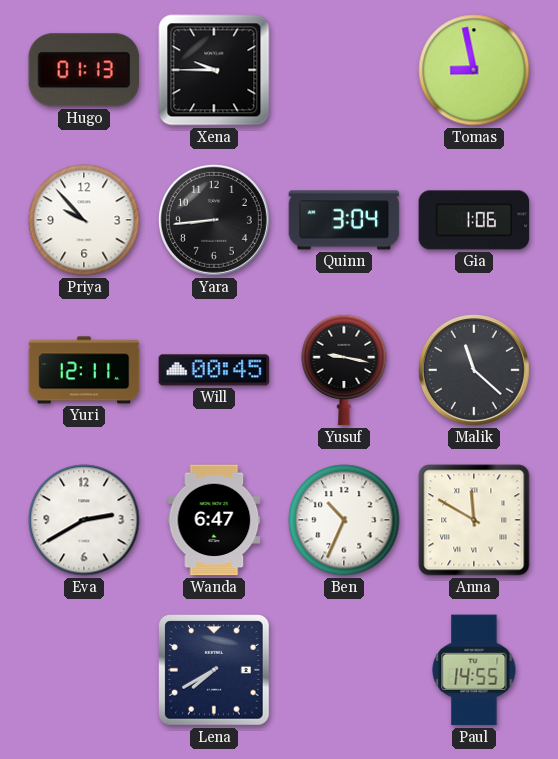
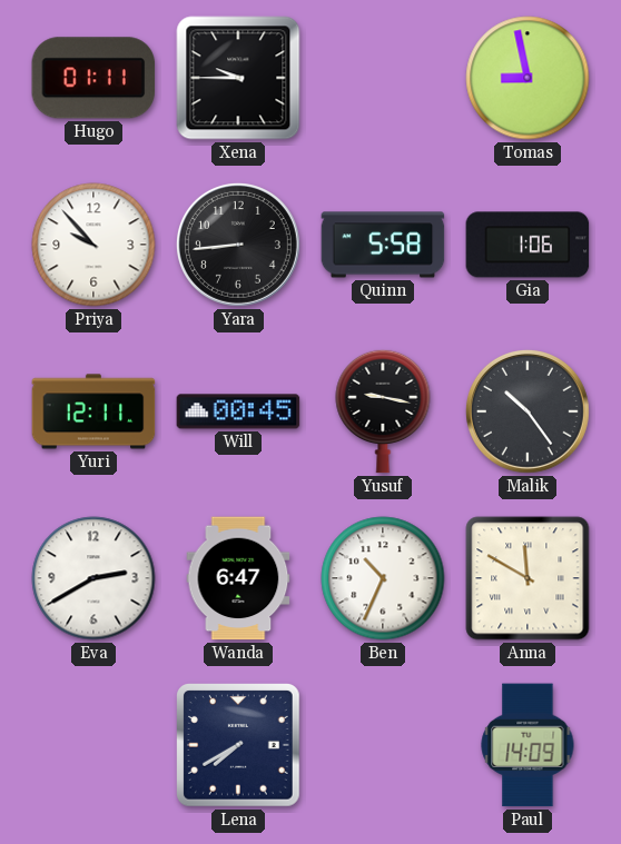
Hugo: 01:13 -> 01:11
Quinn: 3:04 -> 5:58
Malik: 11:22 -> 10:24
Paul: 14:55 -> 14:09
